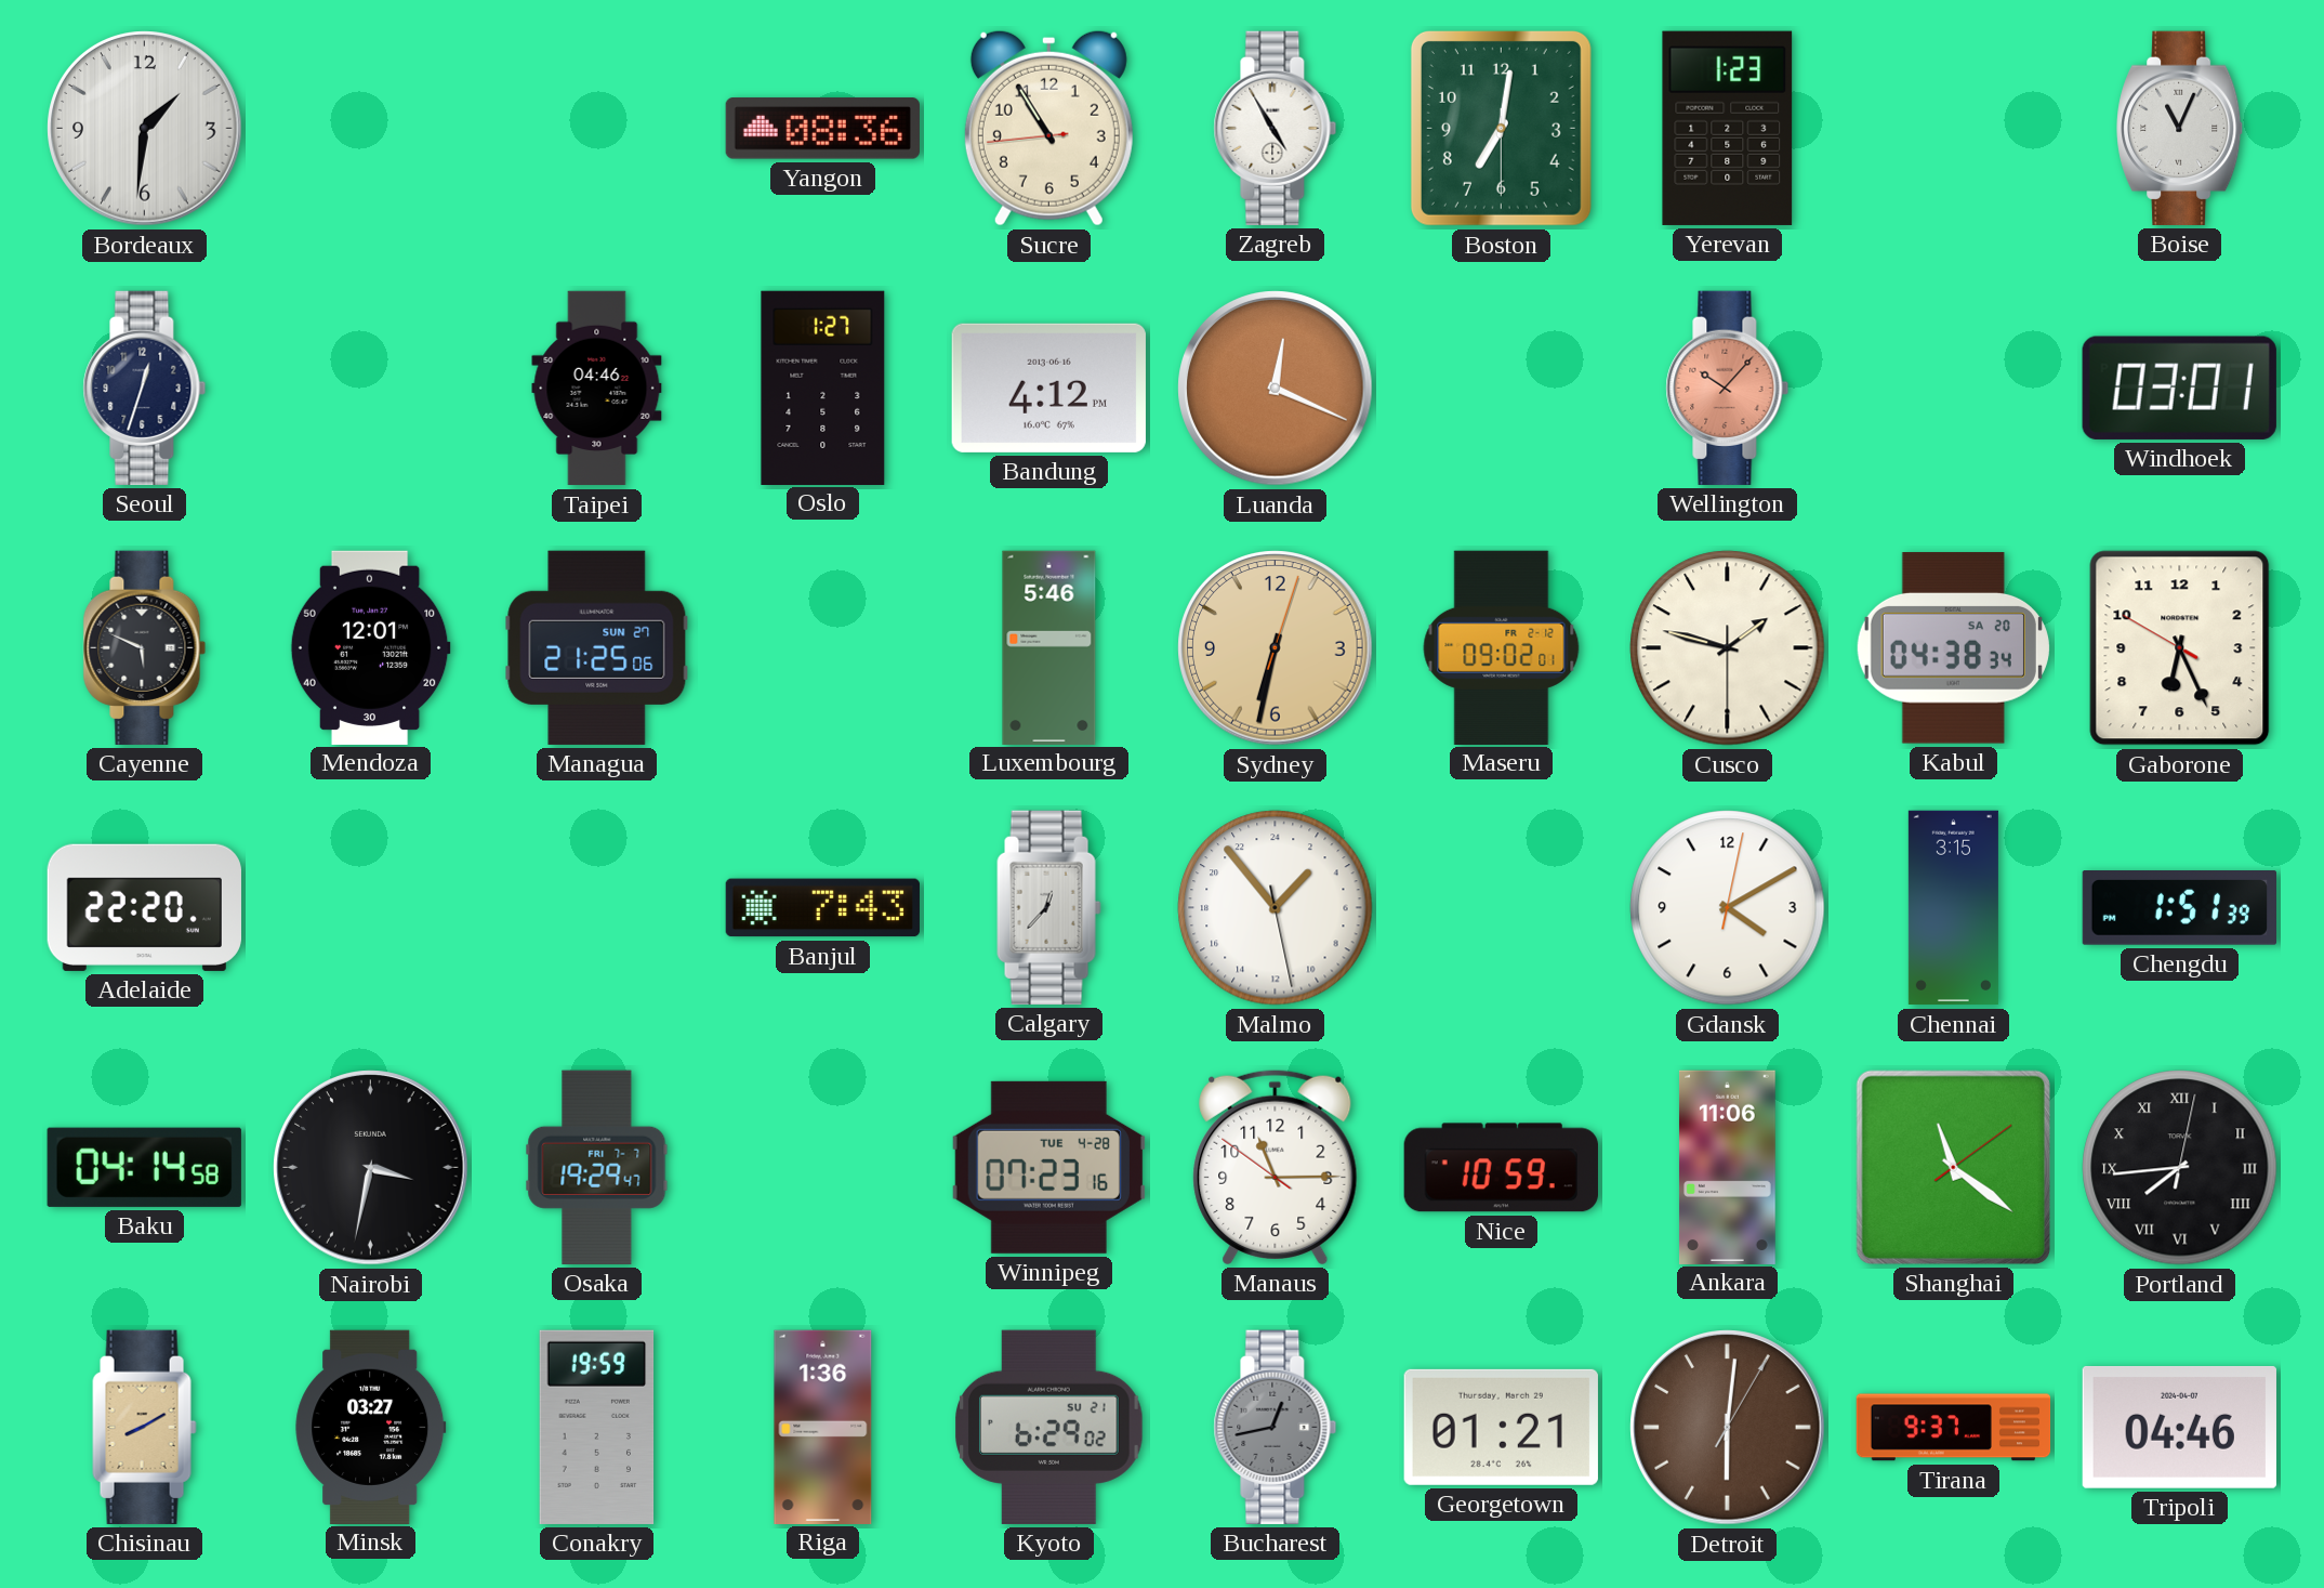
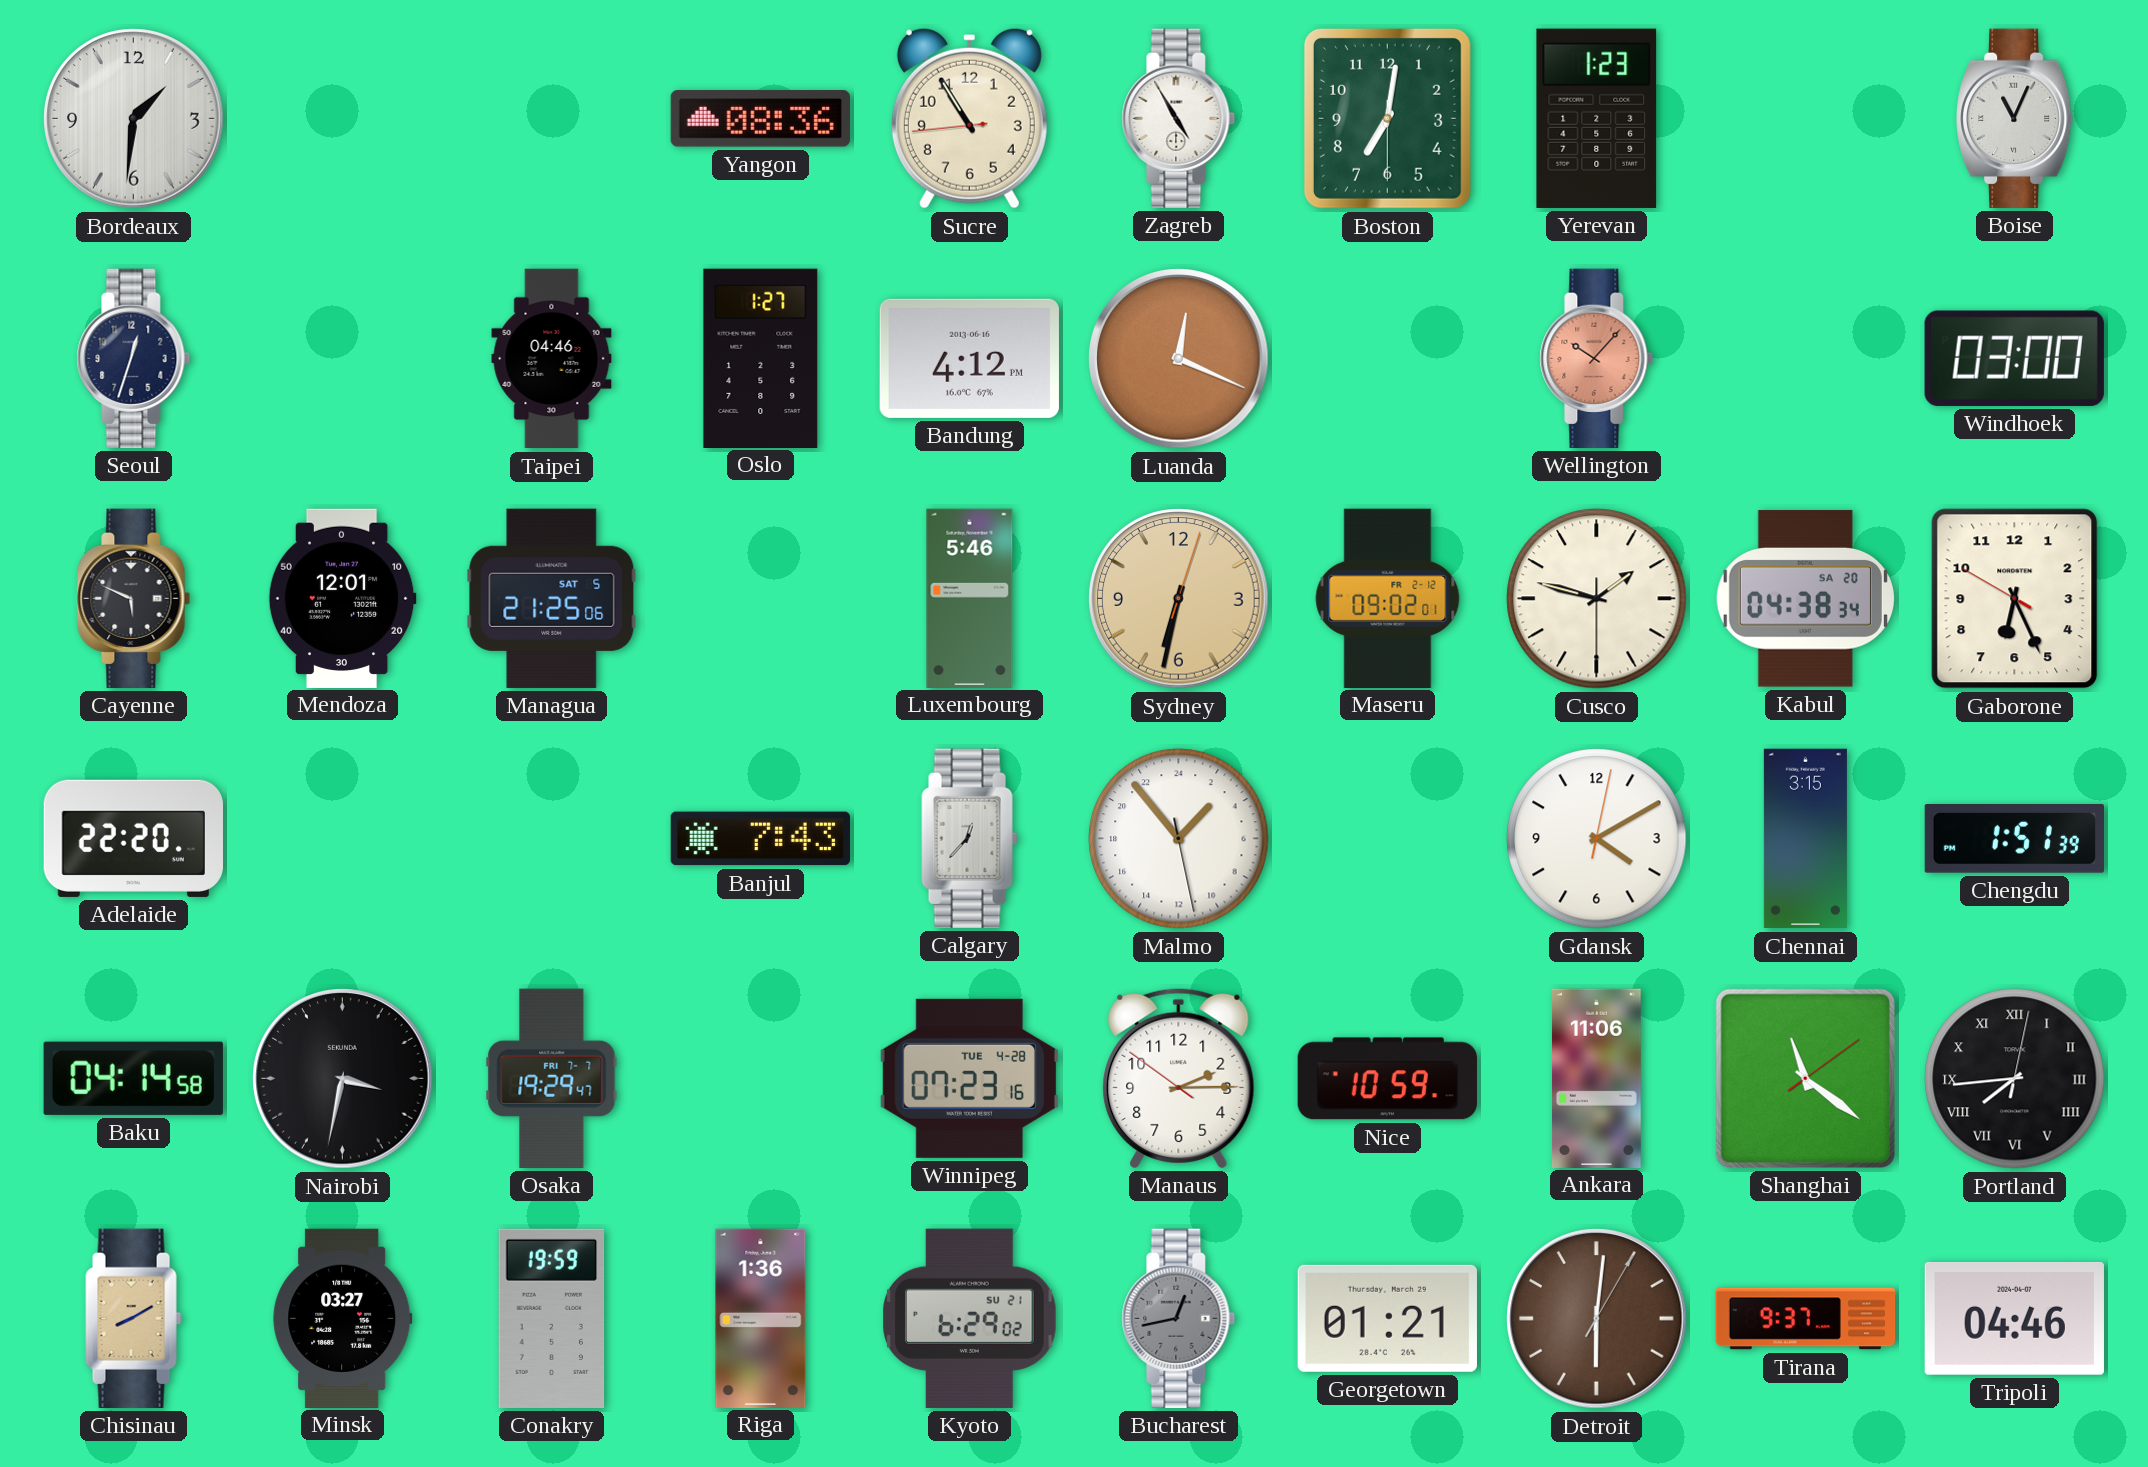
Windhoek: 03:01 -> 03:00
Managua date: SUN 27 -> SAT 5
Manaus: 11:14 -> 2:14
